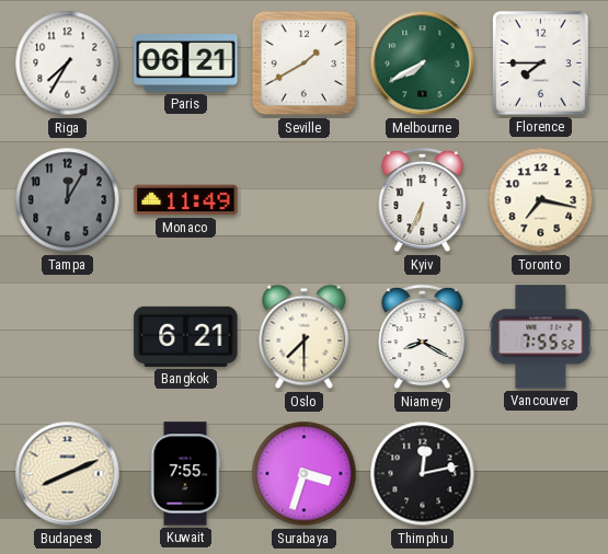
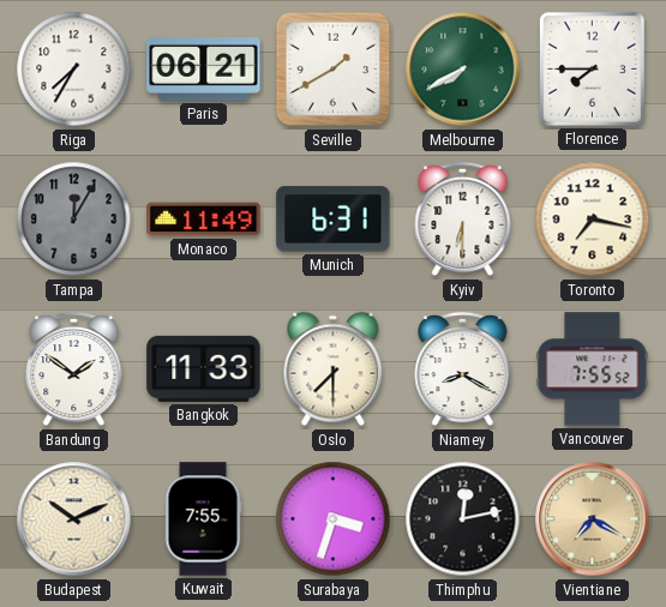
Munich: none -> 6:31
Kyiv: 6:34 -> 6:30
Bandung: none -> 1:51
Bangkok: 6:21 -> 11:33
Budapest: 8:11 -> 10:11
Vientiane: none -> 7:20
